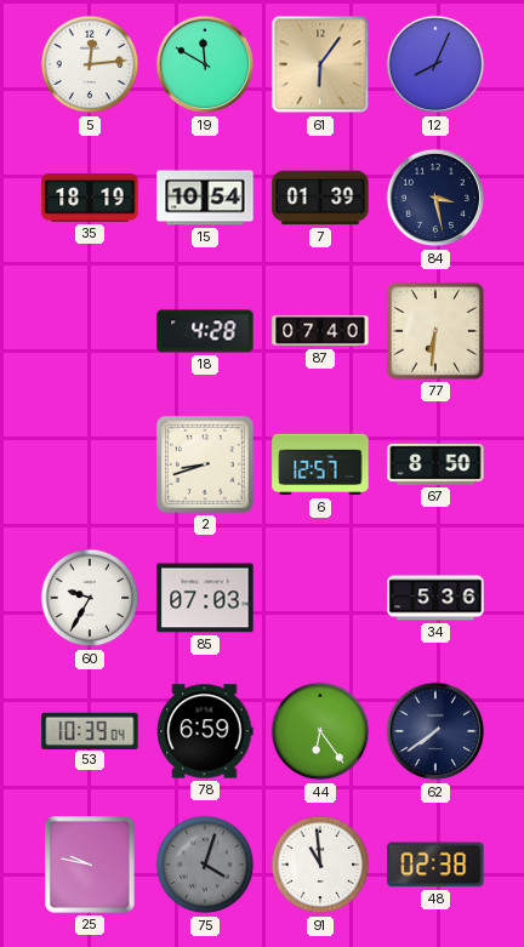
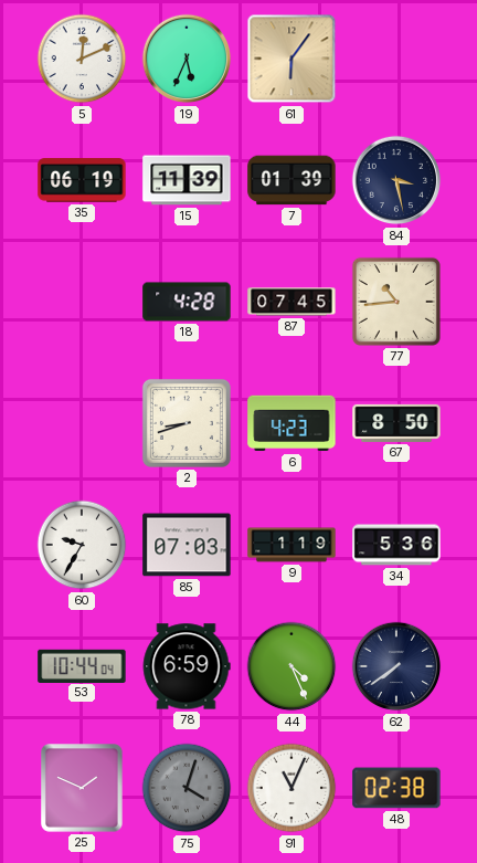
5: 12:14 -> 12:11
19: 11:50 -> 5:34
12: 8:04 -> none
35: 18:19 -> 06:19
15: 10:54 -> 11:39
87: 07:40 -> 07:45
77: 6:31 -> 10:44
6: 12:57 -> 4:23
9: none -> 1:19
53: 10:39 -> 10:44
44: 6:24 -> 4:26
25: 9:47 -> 1:49
91: 10:59 -> 11:04
